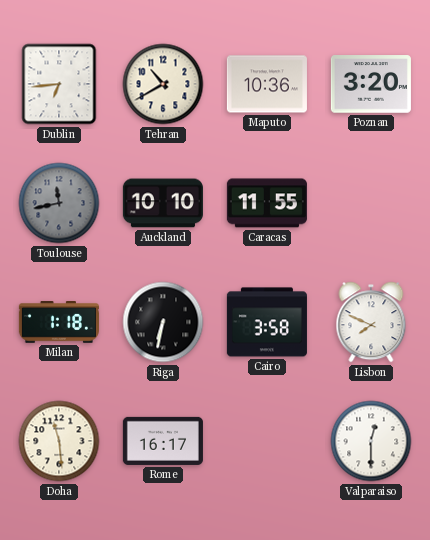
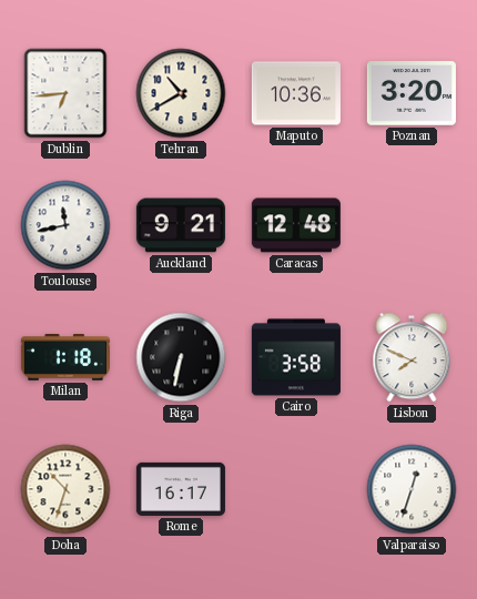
Toulouse dial: grey -> white
Auckland: 10:10 -> 9:21
Caracas: 11:55 -> 12:48
Doha: 11:29 -> 10:33
Valparaiso: 12:30 -> 12:33
